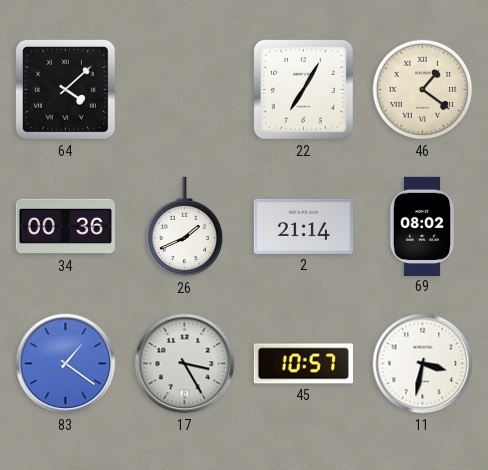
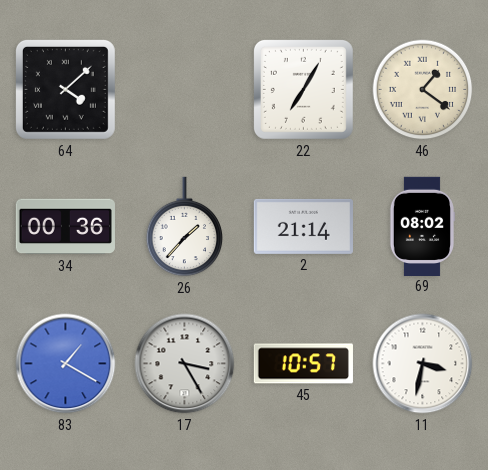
26: 1:41 -> 1:37
83: 1:21 -> 1:20
